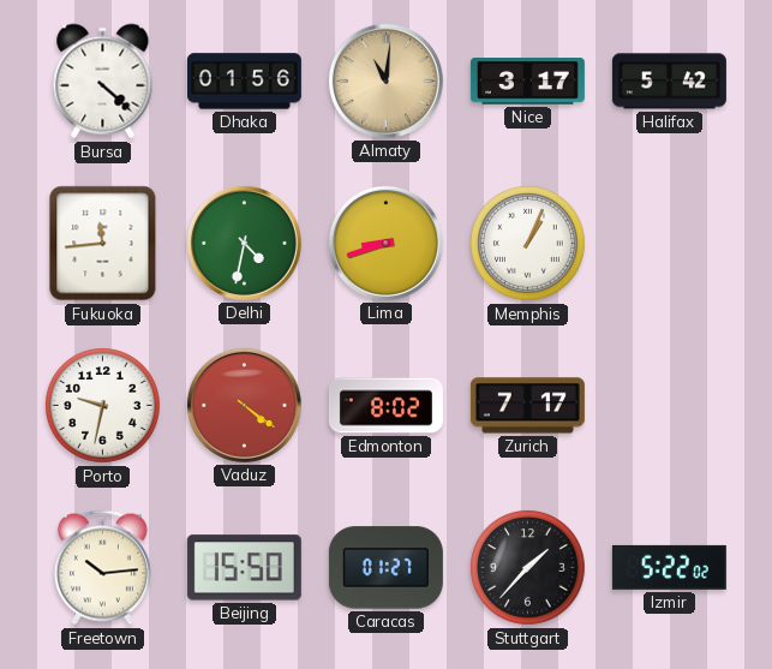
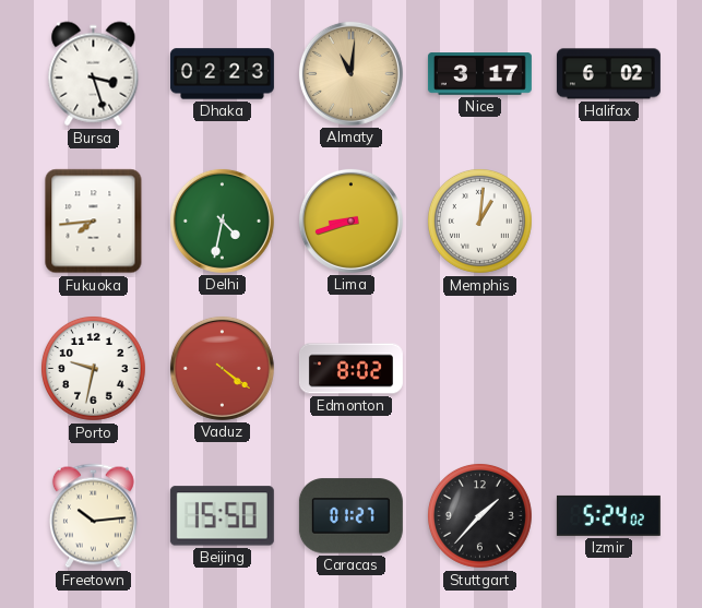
Bursa: 4:22 -> 3:27
Dhaka: 01:56 -> 02:23
Halifax: 5:42 -> 6:02
Fukuoka: 11:44 -> 7:44
Memphis: 1:04 -> 1:01
Zurich: 7:17 -> none
Izmir: 5:22 -> 5:24
